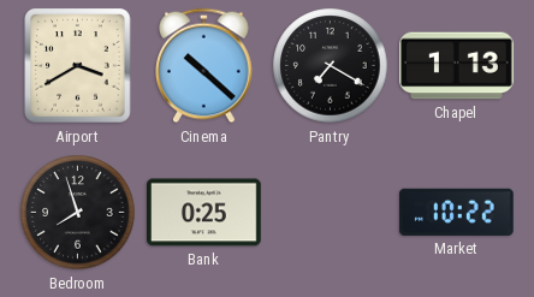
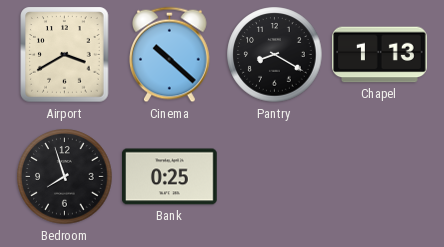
Pantry: 7:20 -> 8:20
Market: 10:22 -> none
